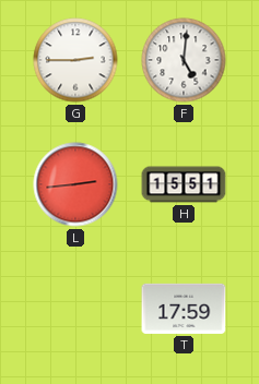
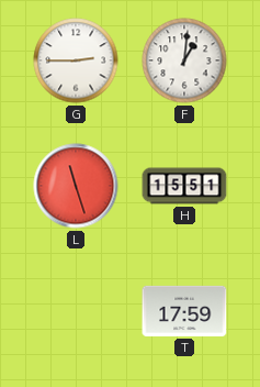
F: 5:01 -> 1:01
L: 2:44 -> 11:27
